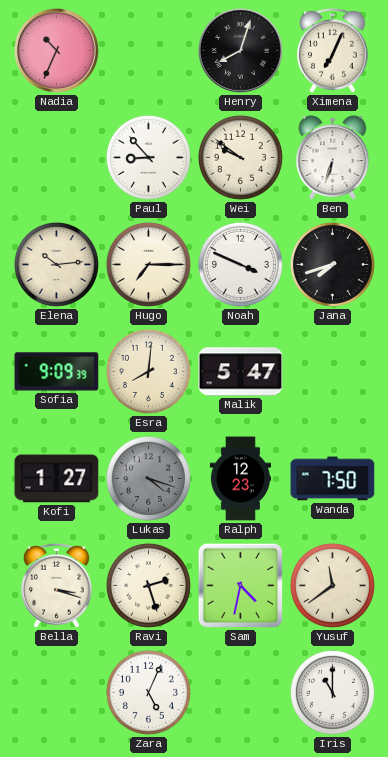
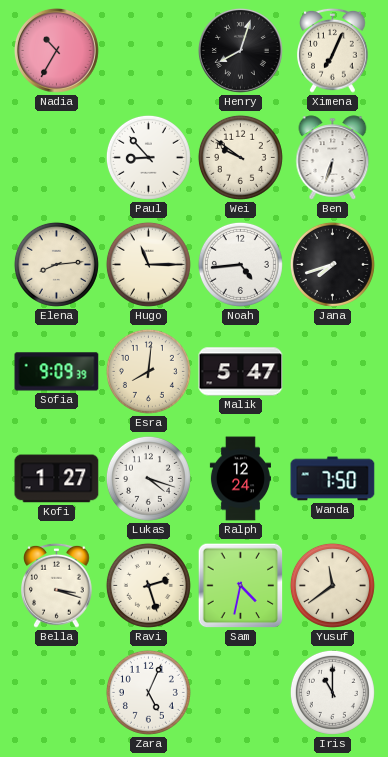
Nadia: 10:34 -> 10:35
Elena: 10:14 -> 8:14
Hugo: 7:15 -> 11:15
Noah: 3:49 -> 4:44
Lukas dial: grey -> white
Ralph: 12:23 -> 12:24
